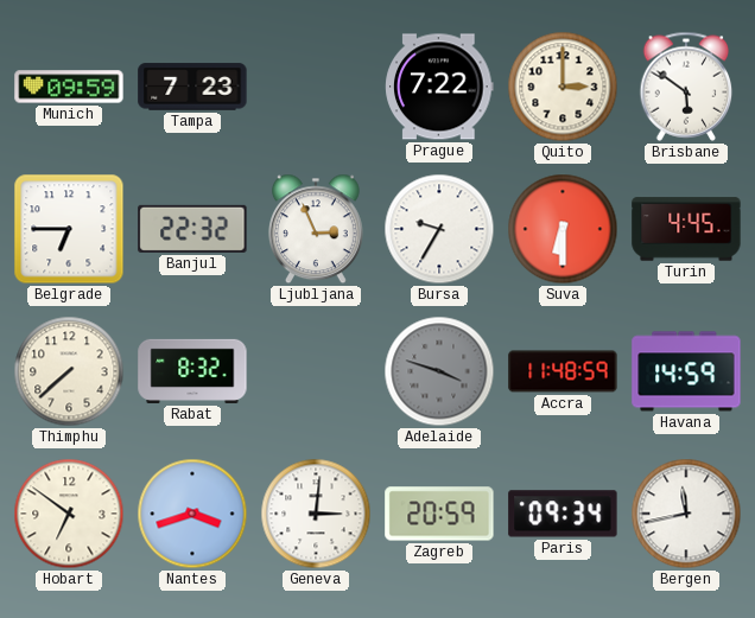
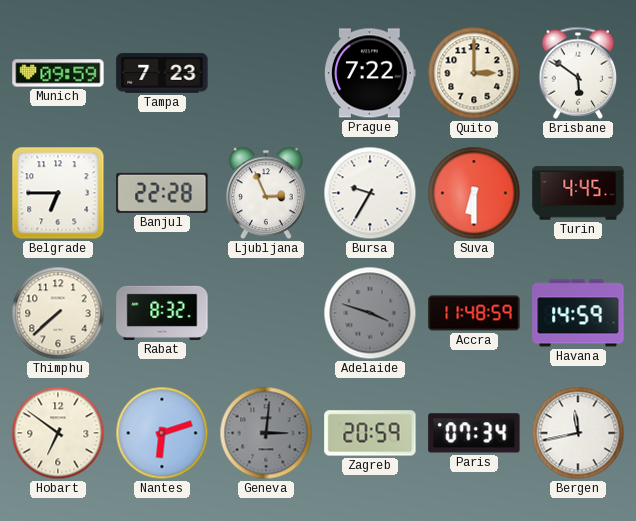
Banjul: 22:32 -> 22:28
Nantes: 3:42 -> 6:12
Geneva dial: white -> grey
Paris: 09:34 -> 07:34
